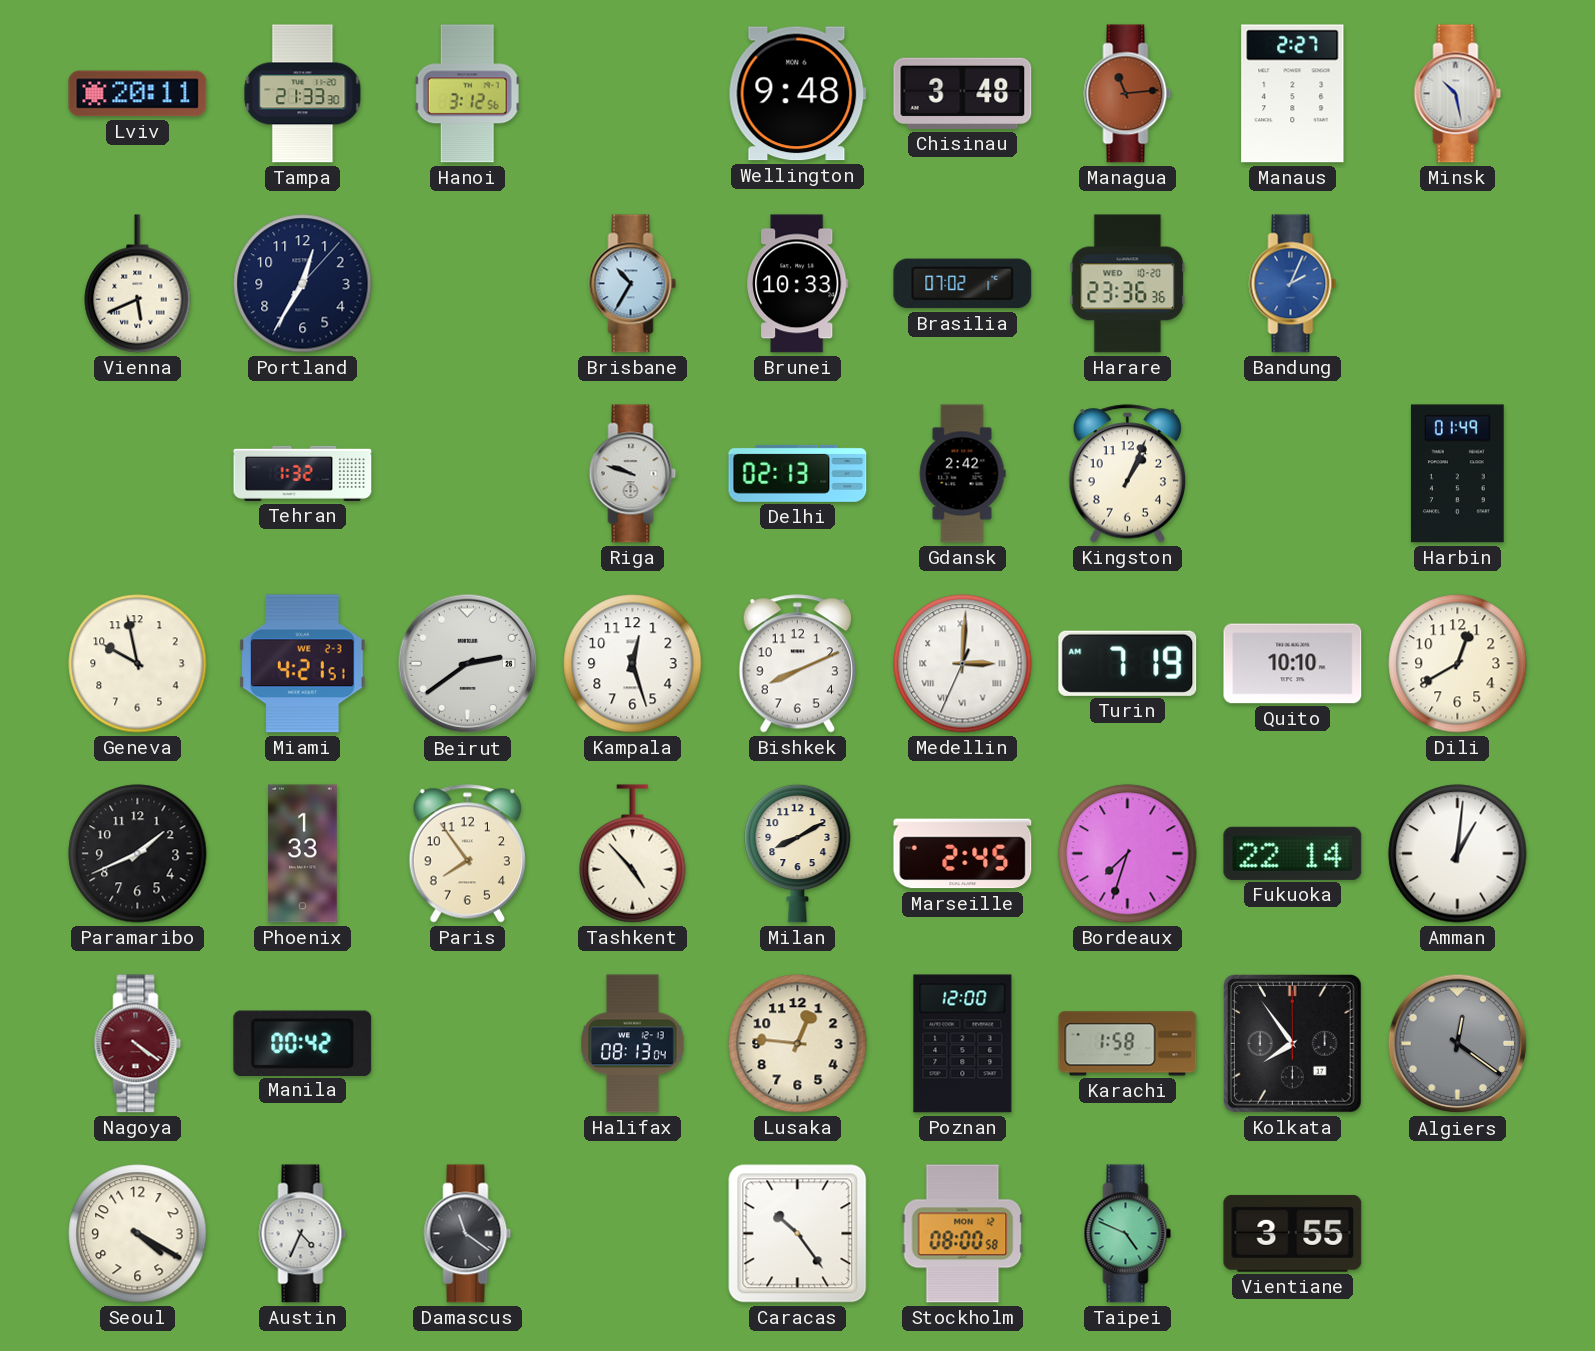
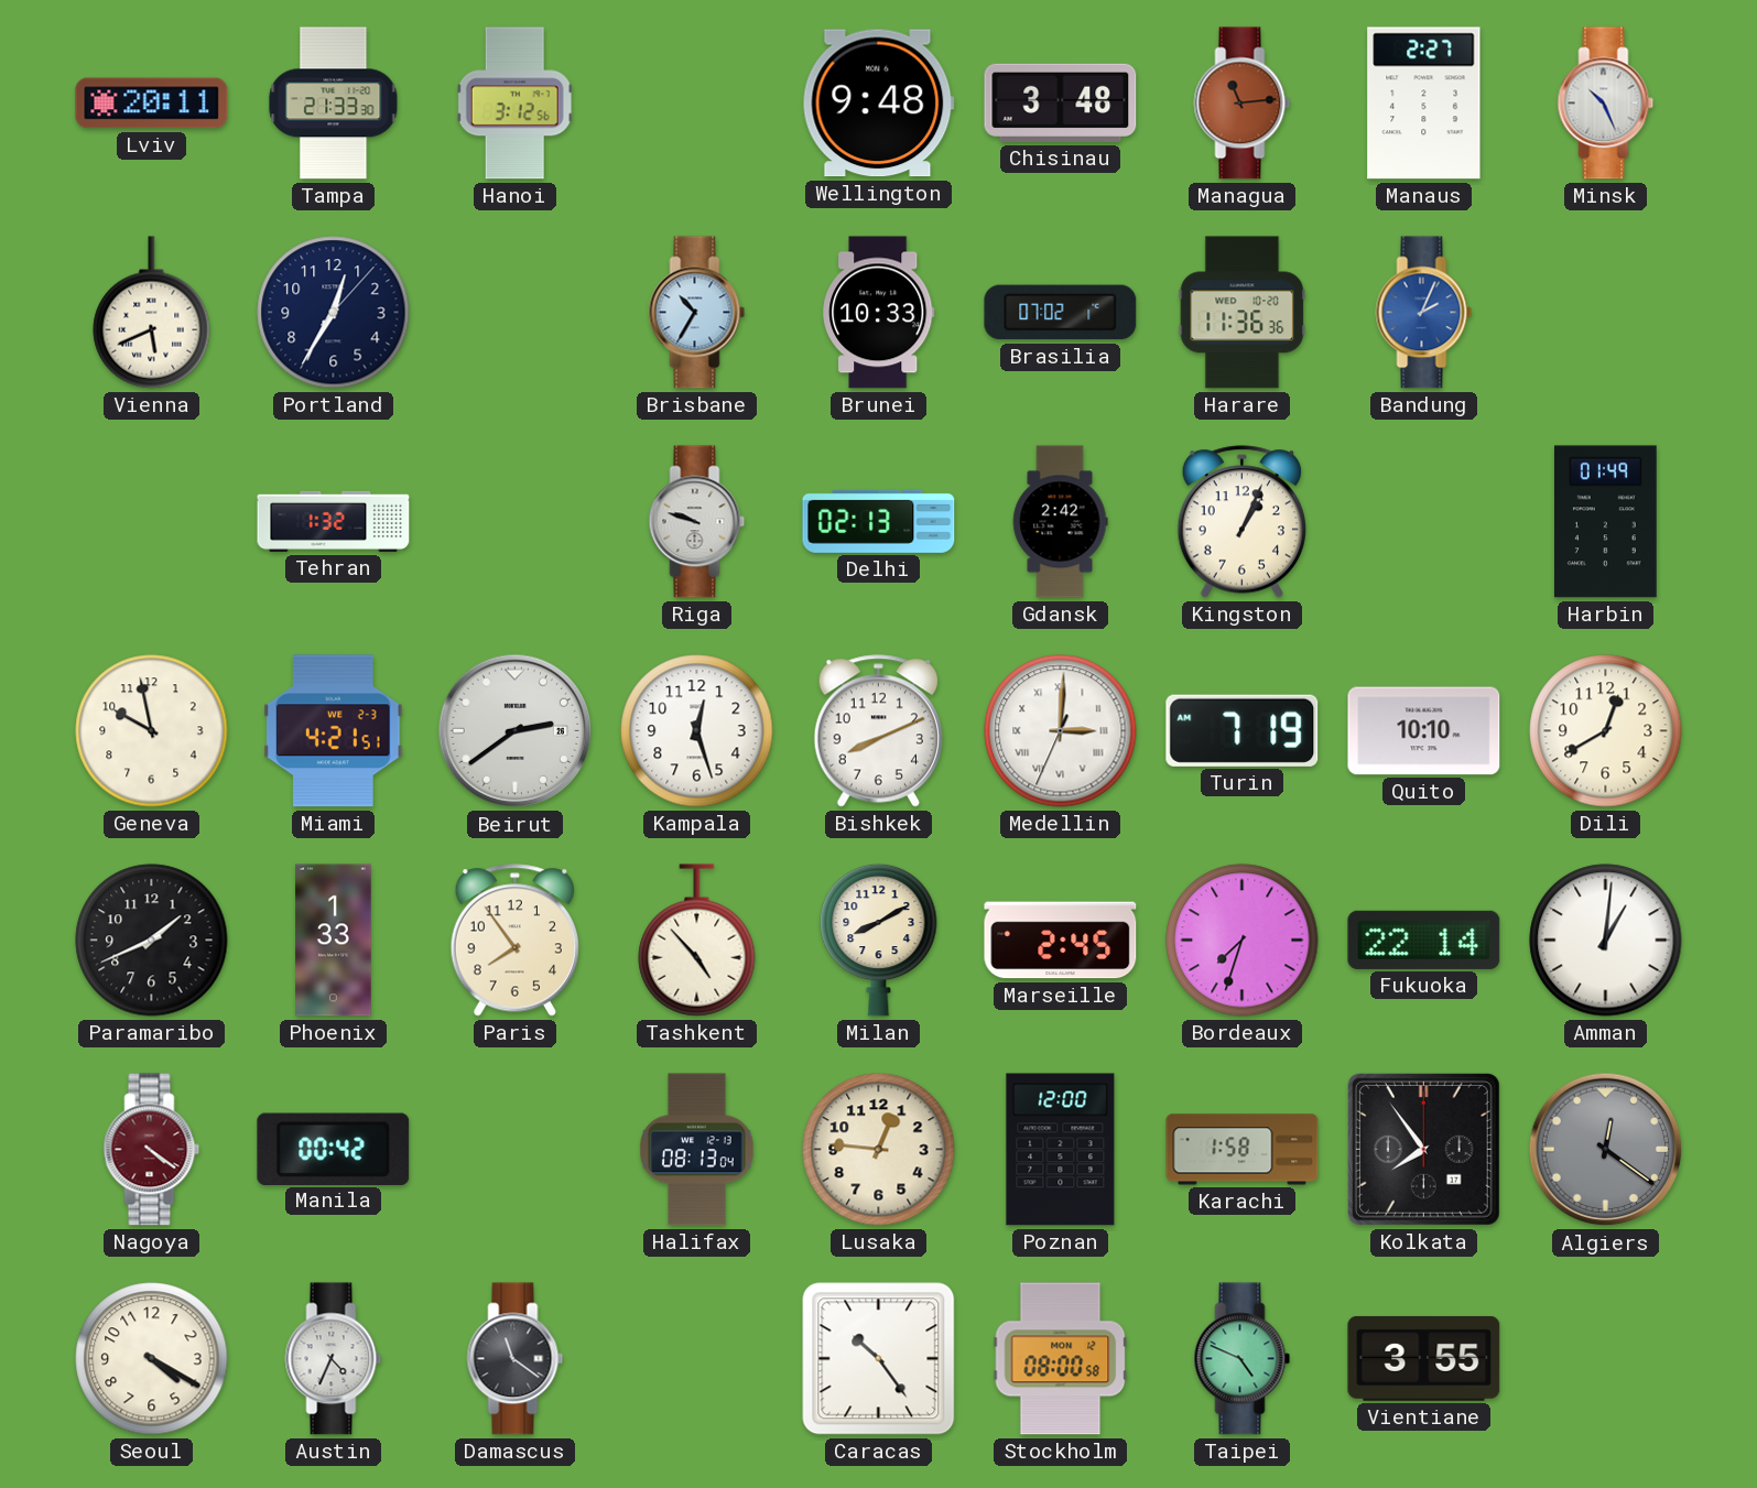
Minsk: 10:28 -> 10:26
Harare: 23:36 -> 11:36
